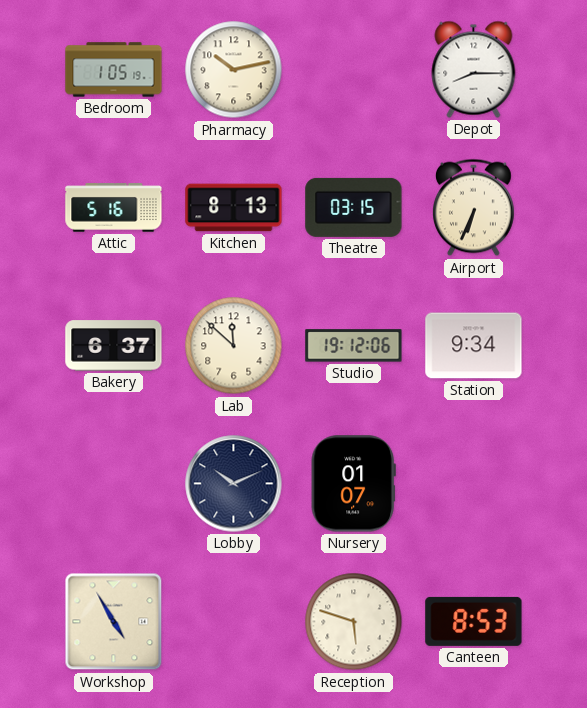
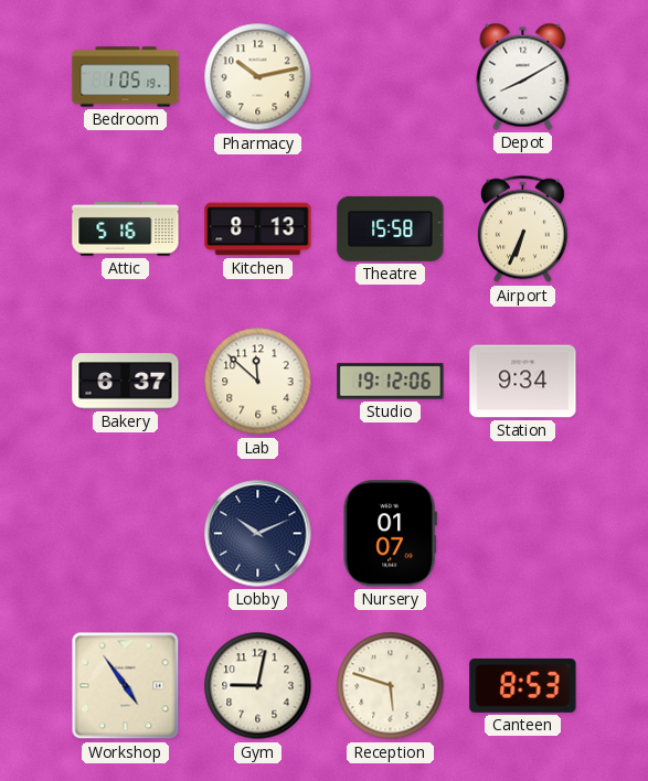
Depot: 8:15 -> 8:10
Theatre: 03:15 -> 15:58
Workshop: 4:55 -> 4:54
Gym: none -> 9:02
